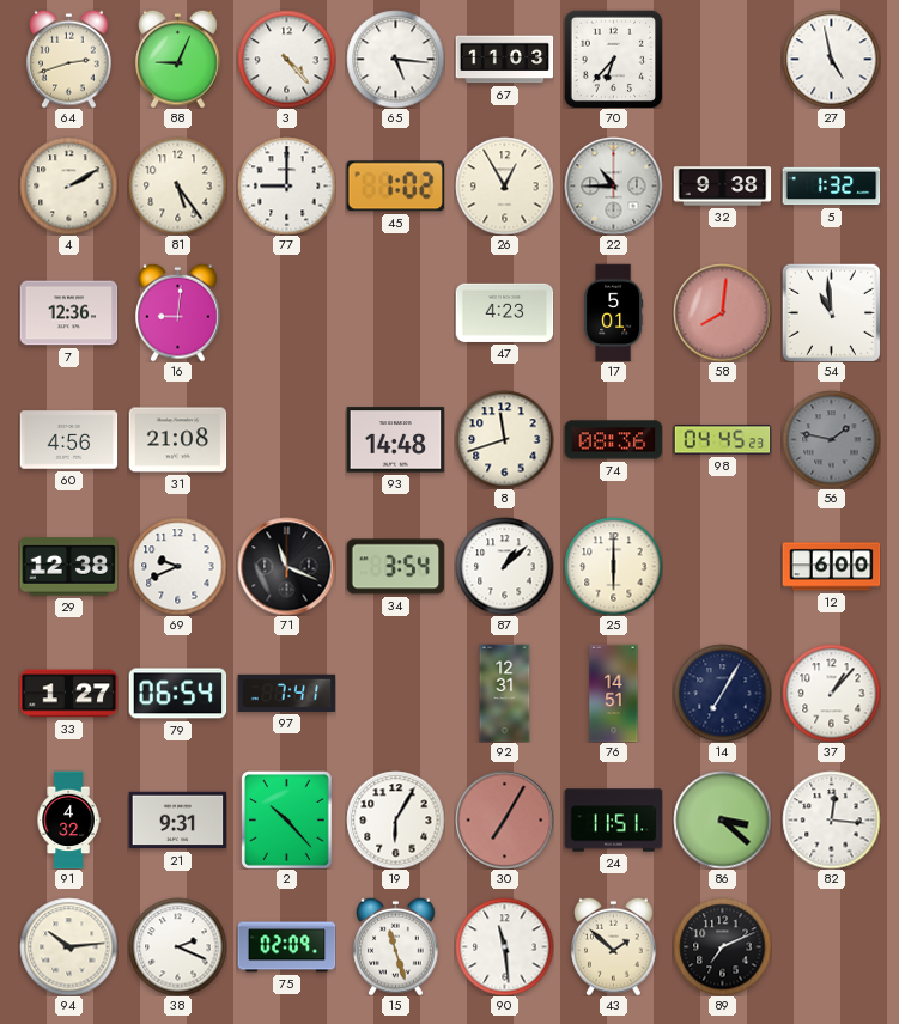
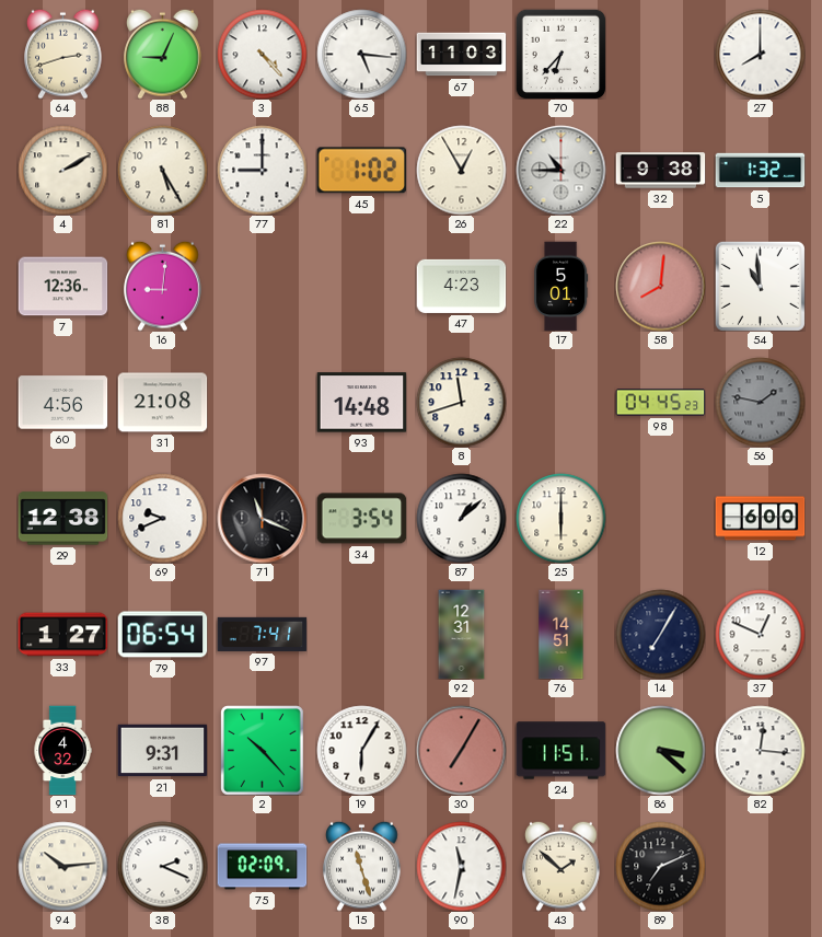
27: 4:58 -> 8:00
81: 5:24 -> 5:25
74: 08:36 -> none
37: 1:07 -> 12:49
90: 11:29 -> 11:32
